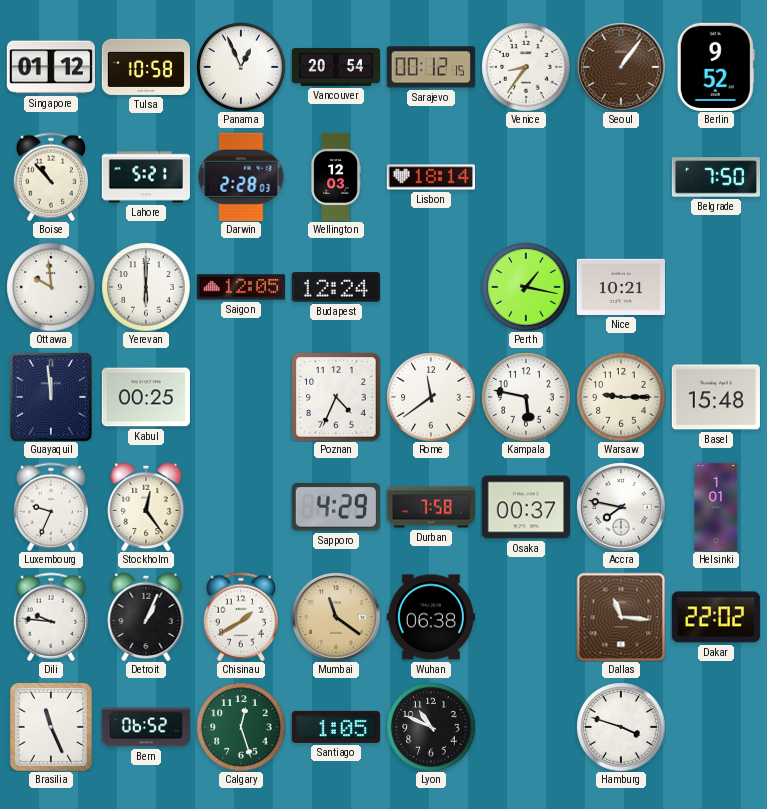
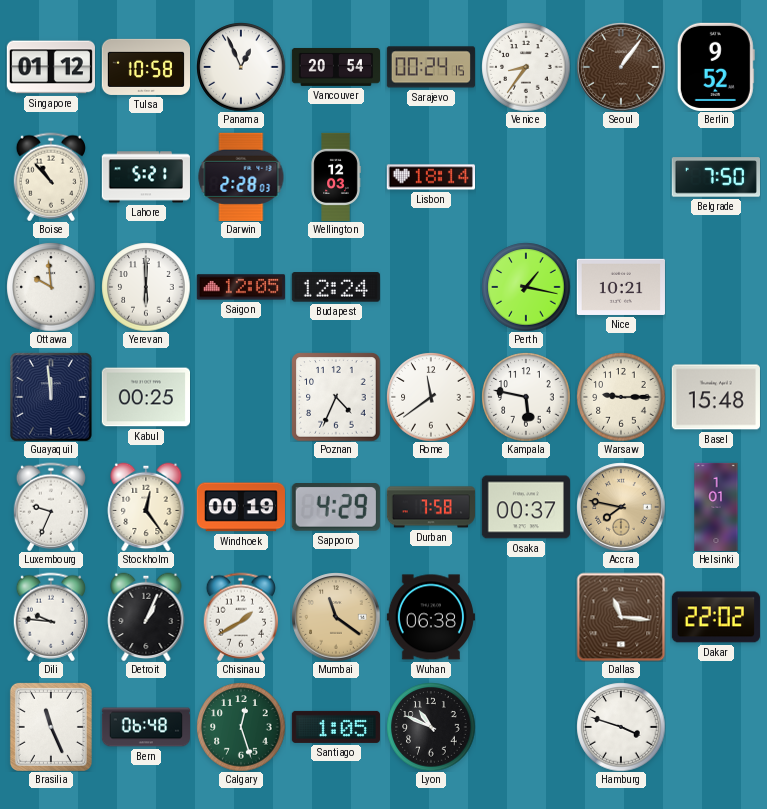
Sarajevo: 00:12 -> 00:24
Windhoek: none -> 00:19
Accra dial: white -> champagne
Bern: 06:52 -> 06:48
